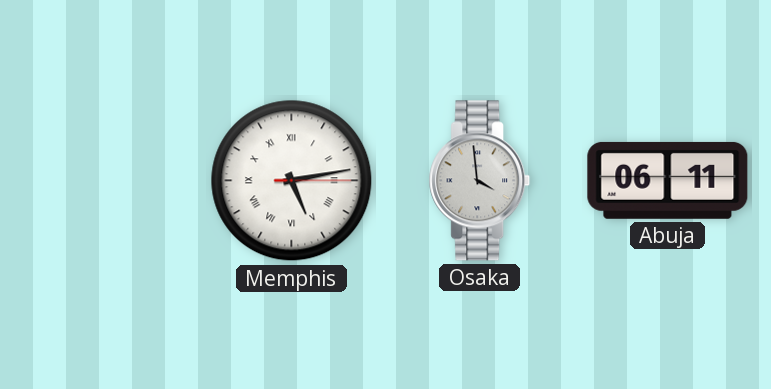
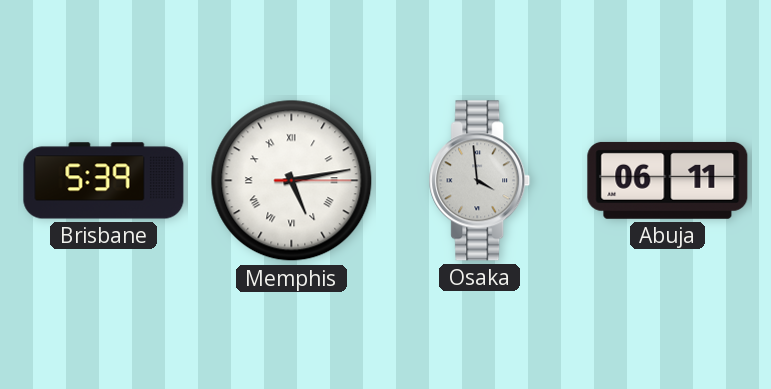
Brisbane: none -> 5:39
